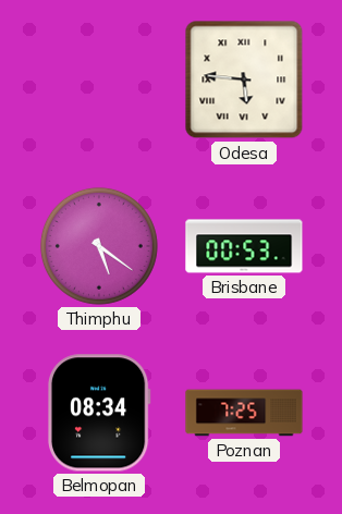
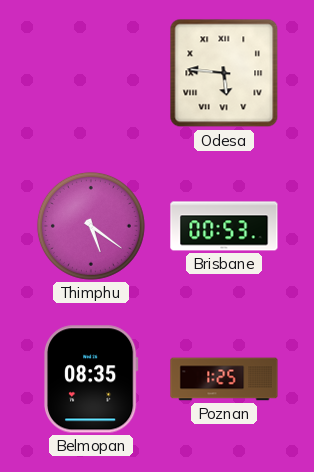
Belmopan: 08:34 -> 08:35
Poznan: 7:25 -> 1:25
